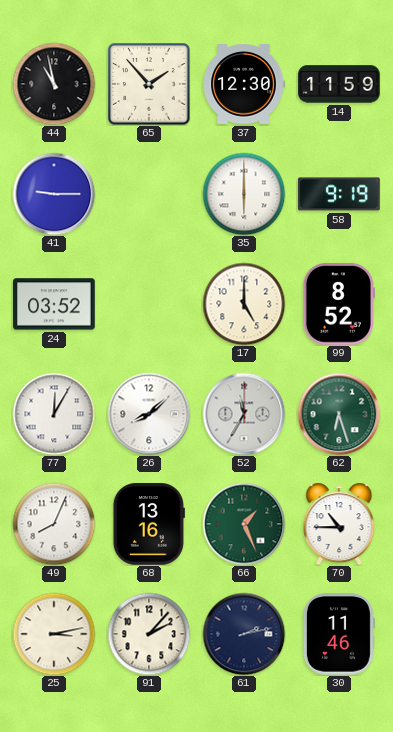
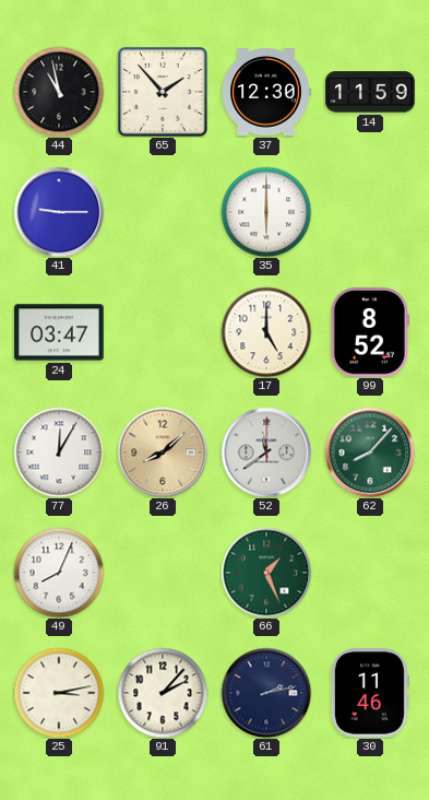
58: 9:19 -> none
24: 03:52 -> 03:47
26 dial: white -> champagne
52: 11:35 -> 11:39
62: 6:27 -> 8:07
68: 13:16 -> none
70: 10:45 -> none
